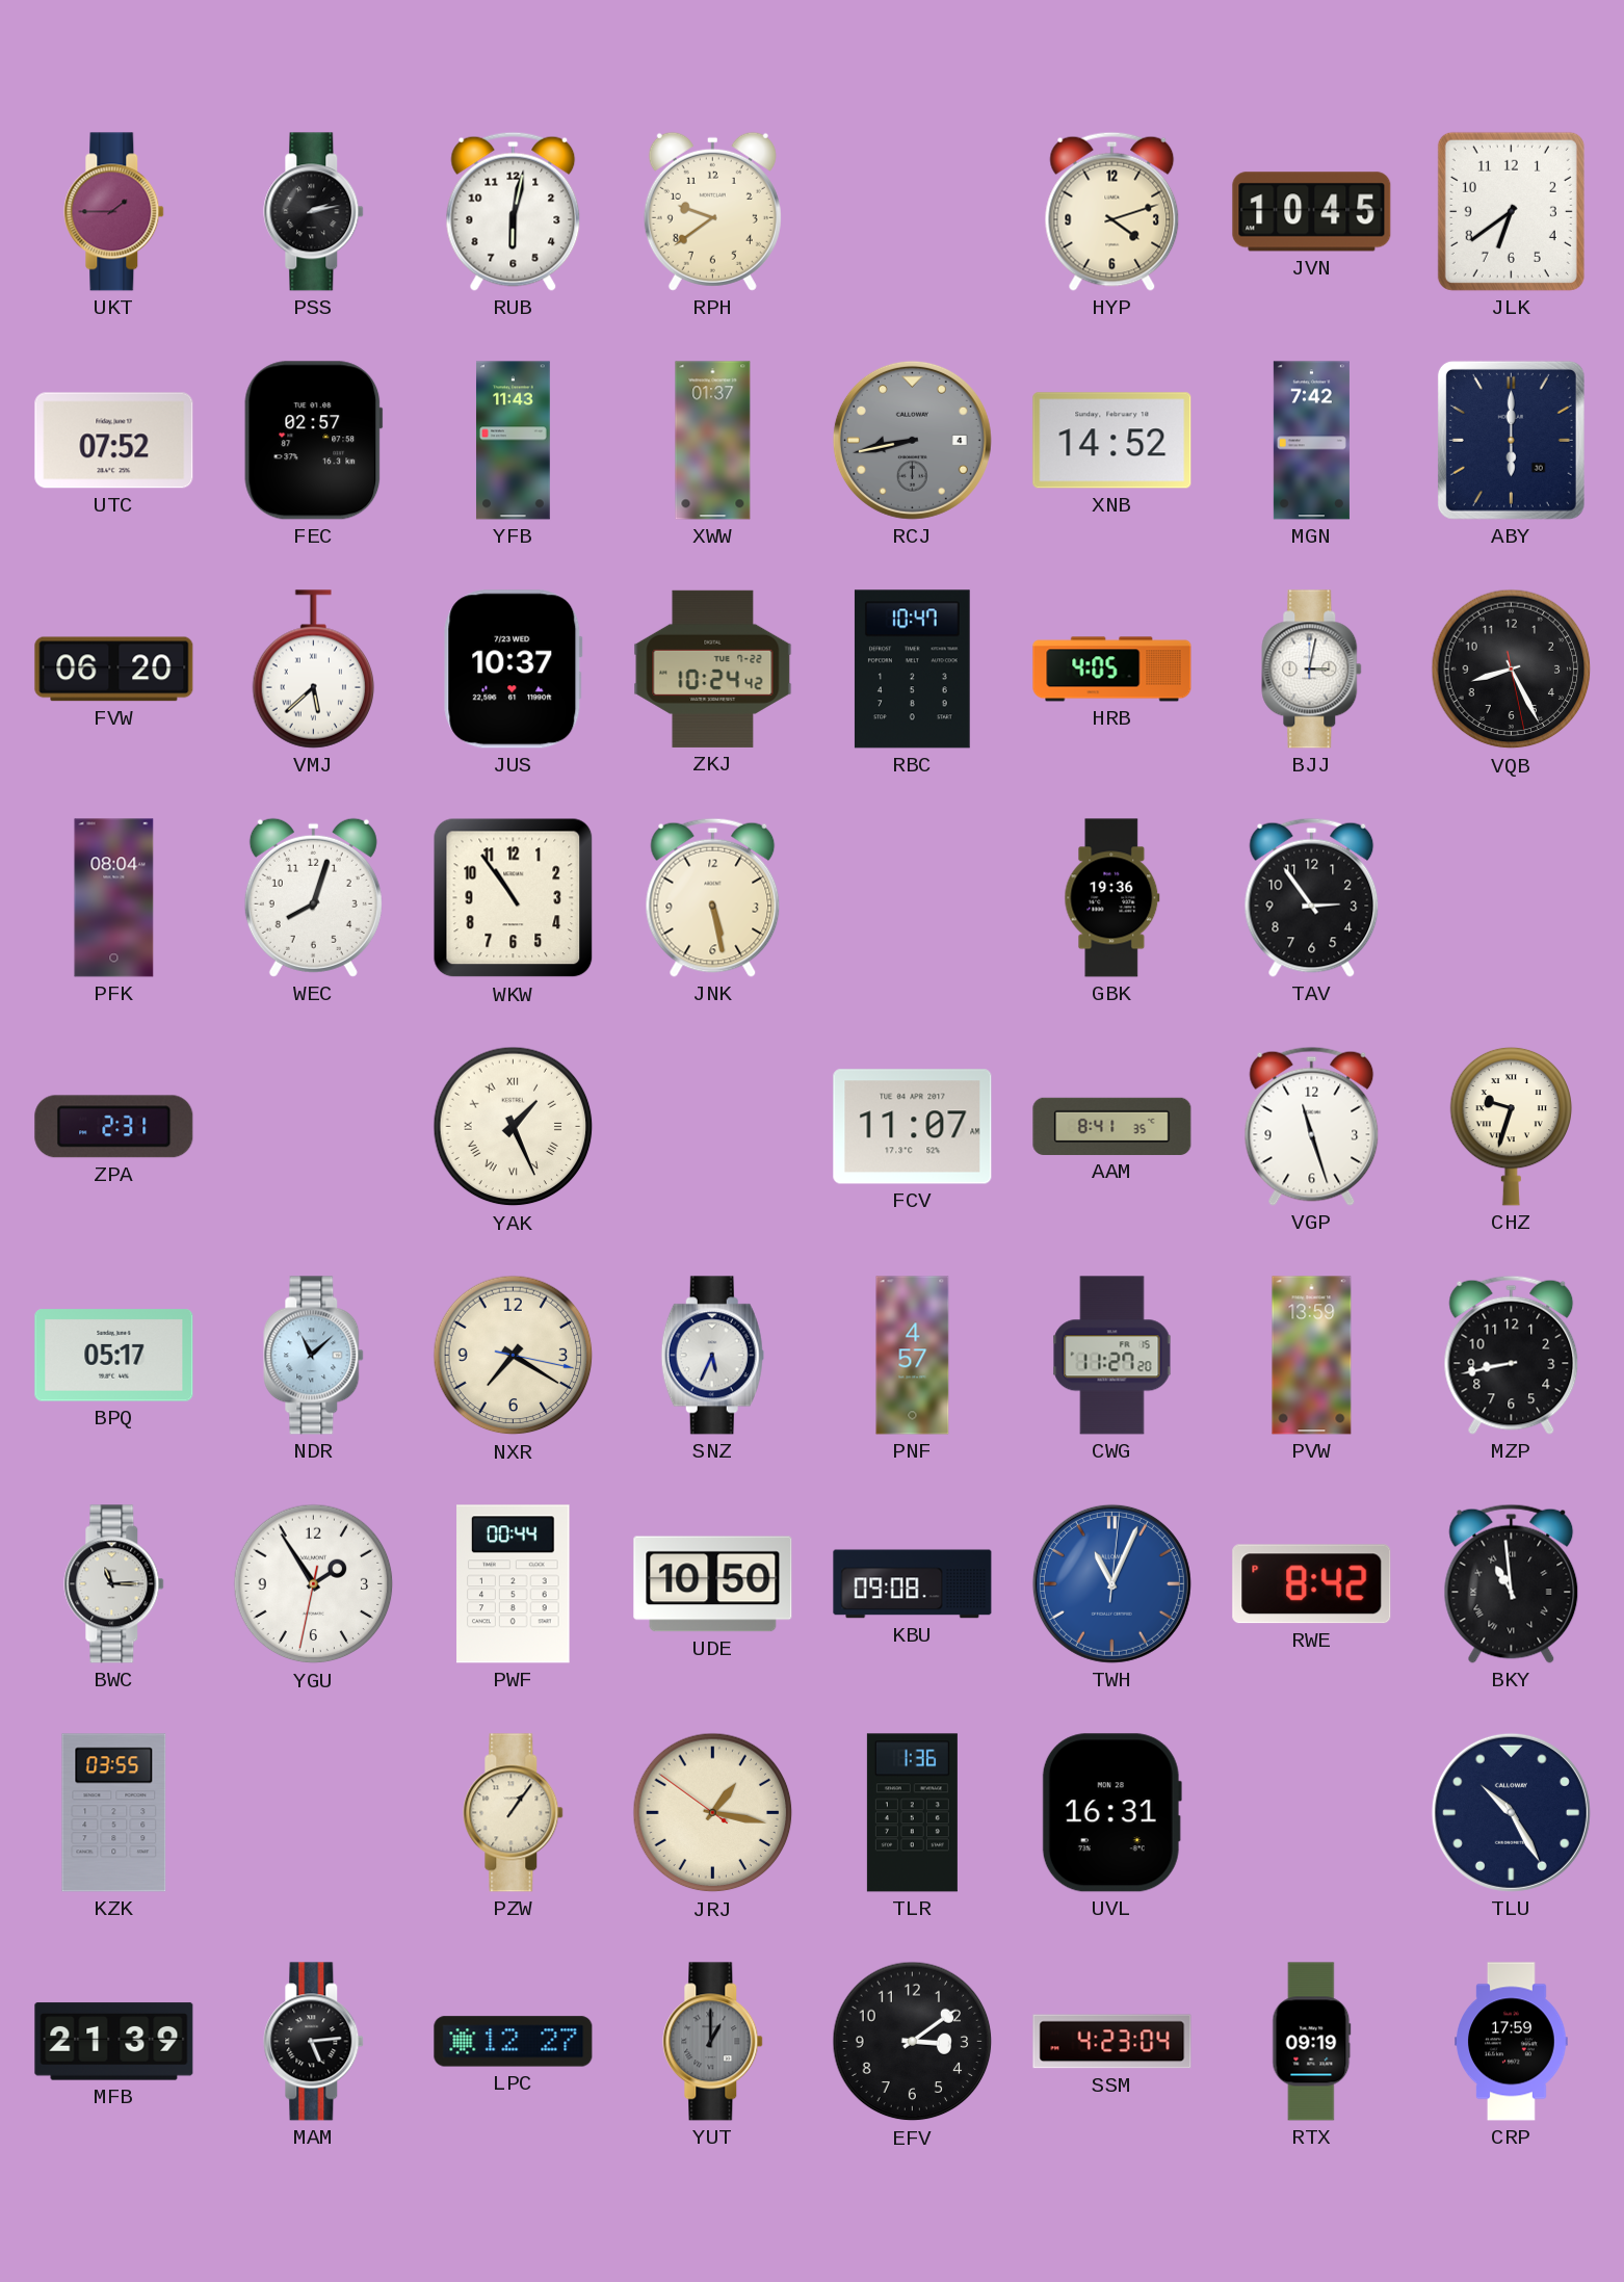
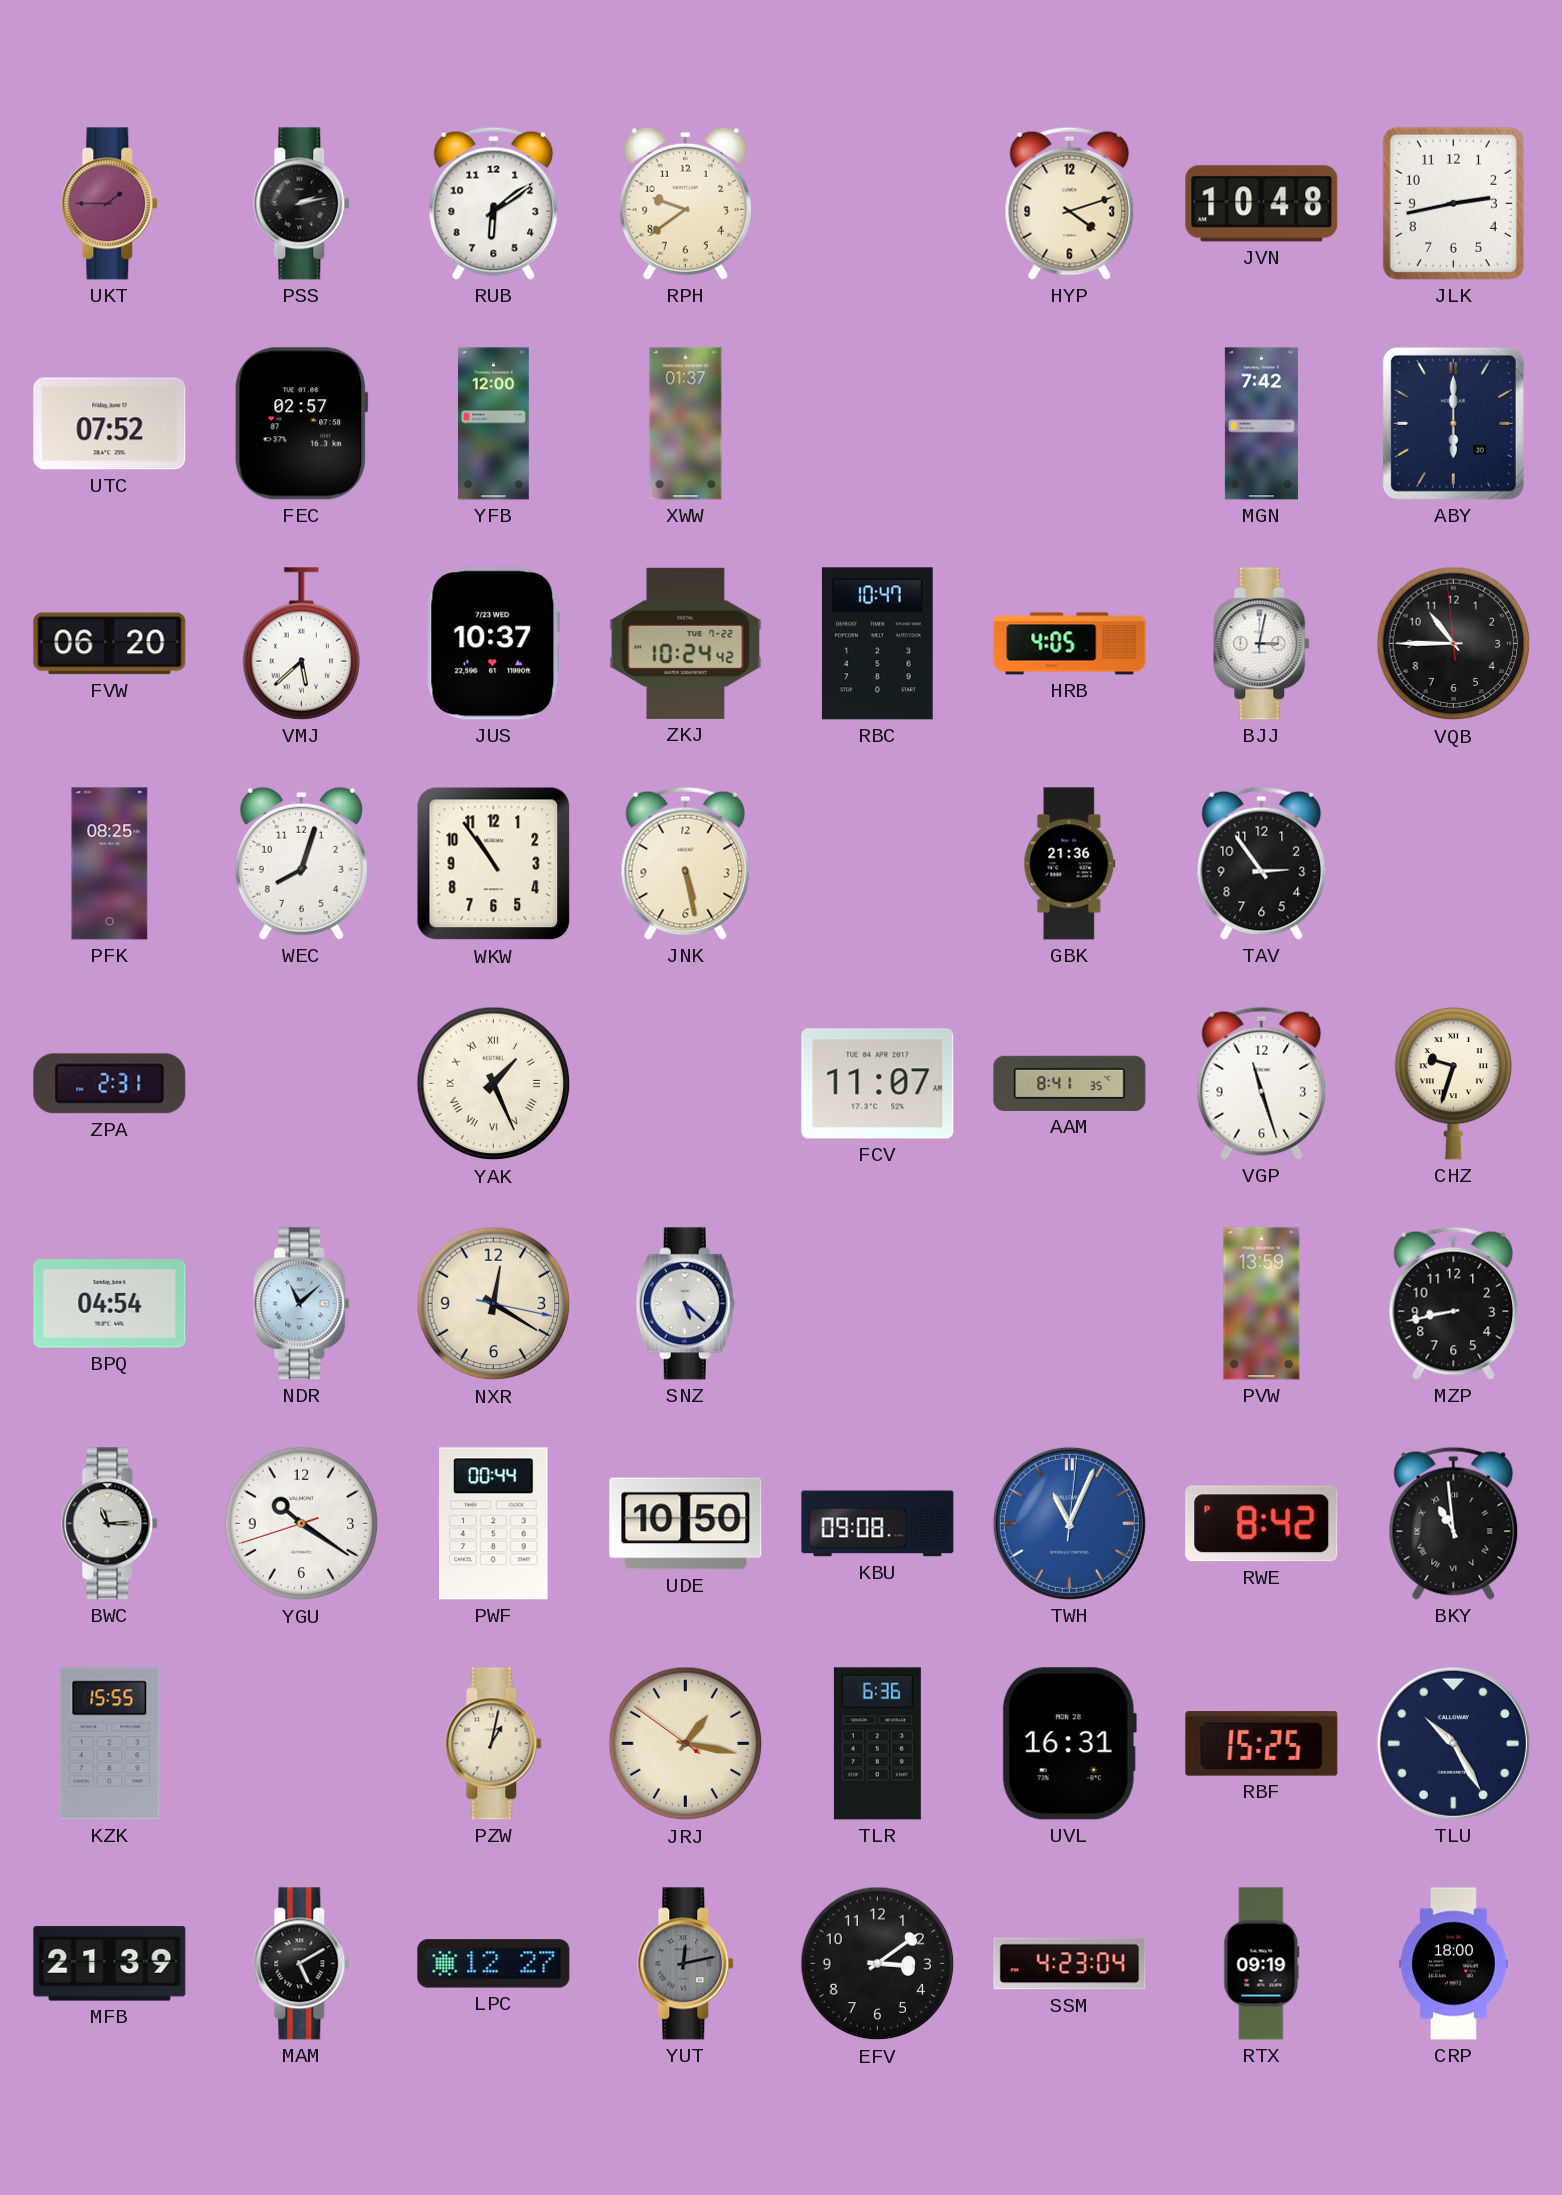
RUB: 6:02 -> 6:09
JVN: 10:45 -> 10:48
JLK: 6:39 -> 2:43
YFB: 11:43 -> 12:00
RCJ: 8:43 -> none
XNB: 14:52 -> none
VQB: 8:25 -> 10:44
PFK: 08:04 -> 08:25
GBK: 19:36 -> 21:36
BPQ: 05:17 -> 04:54
NXR: 7:20 -> 12:20
SNZ: 5:34 -> 5:22
PNF: 4:57 -> none
CWG: 11:27 -> none
YGU: 1:54 -> 10:20
KZK: 03:55 -> 15:55
PZW: 1:06 -> 1:02
TLR: 1:36 -> 6:36
RBF: none -> 15:25
MAM: 5:14 -> 5:10
YUT: 1:00 -> 12:13
CRP: 17:59 -> 18:00
